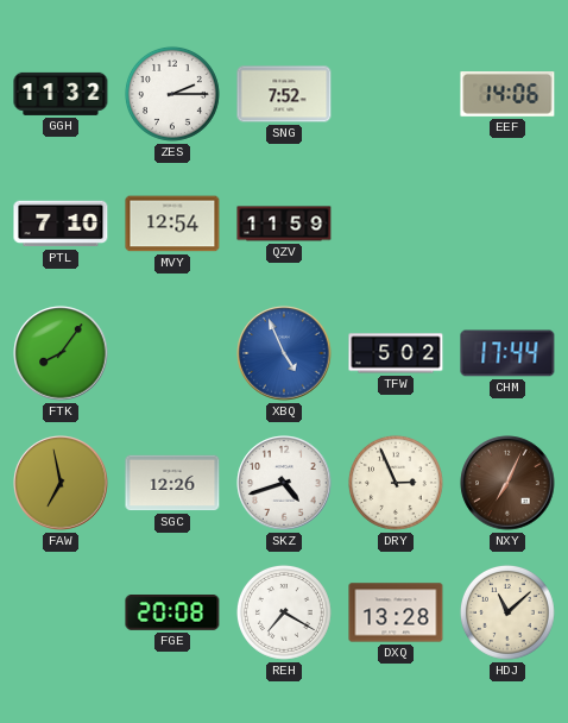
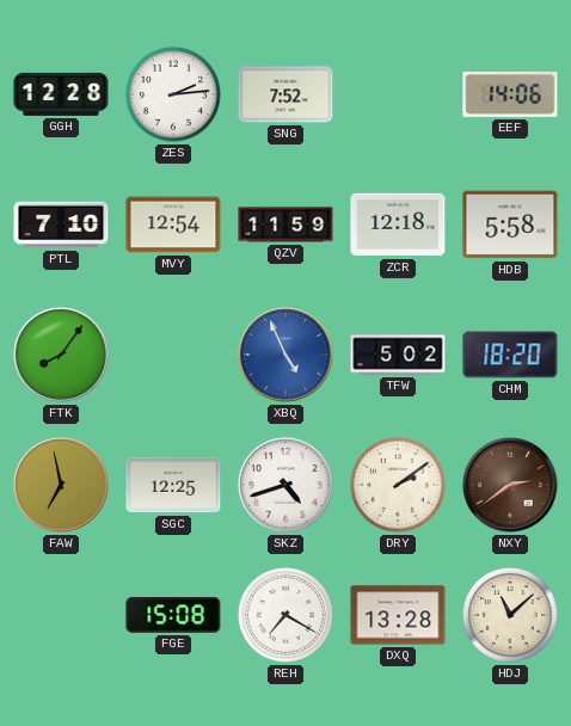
GGH: 11:32 -> 12:28
ZES: 2:15 -> 2:14
ZCR: none -> 12:18
HDB: none -> 5:58
CHM: 17:44 -> 18:20
SGC: 12:26 -> 12:25
DRY: 2:56 -> 2:09
NXY: 7:04 -> 2:39
FGE: 20:08 -> 15:08
